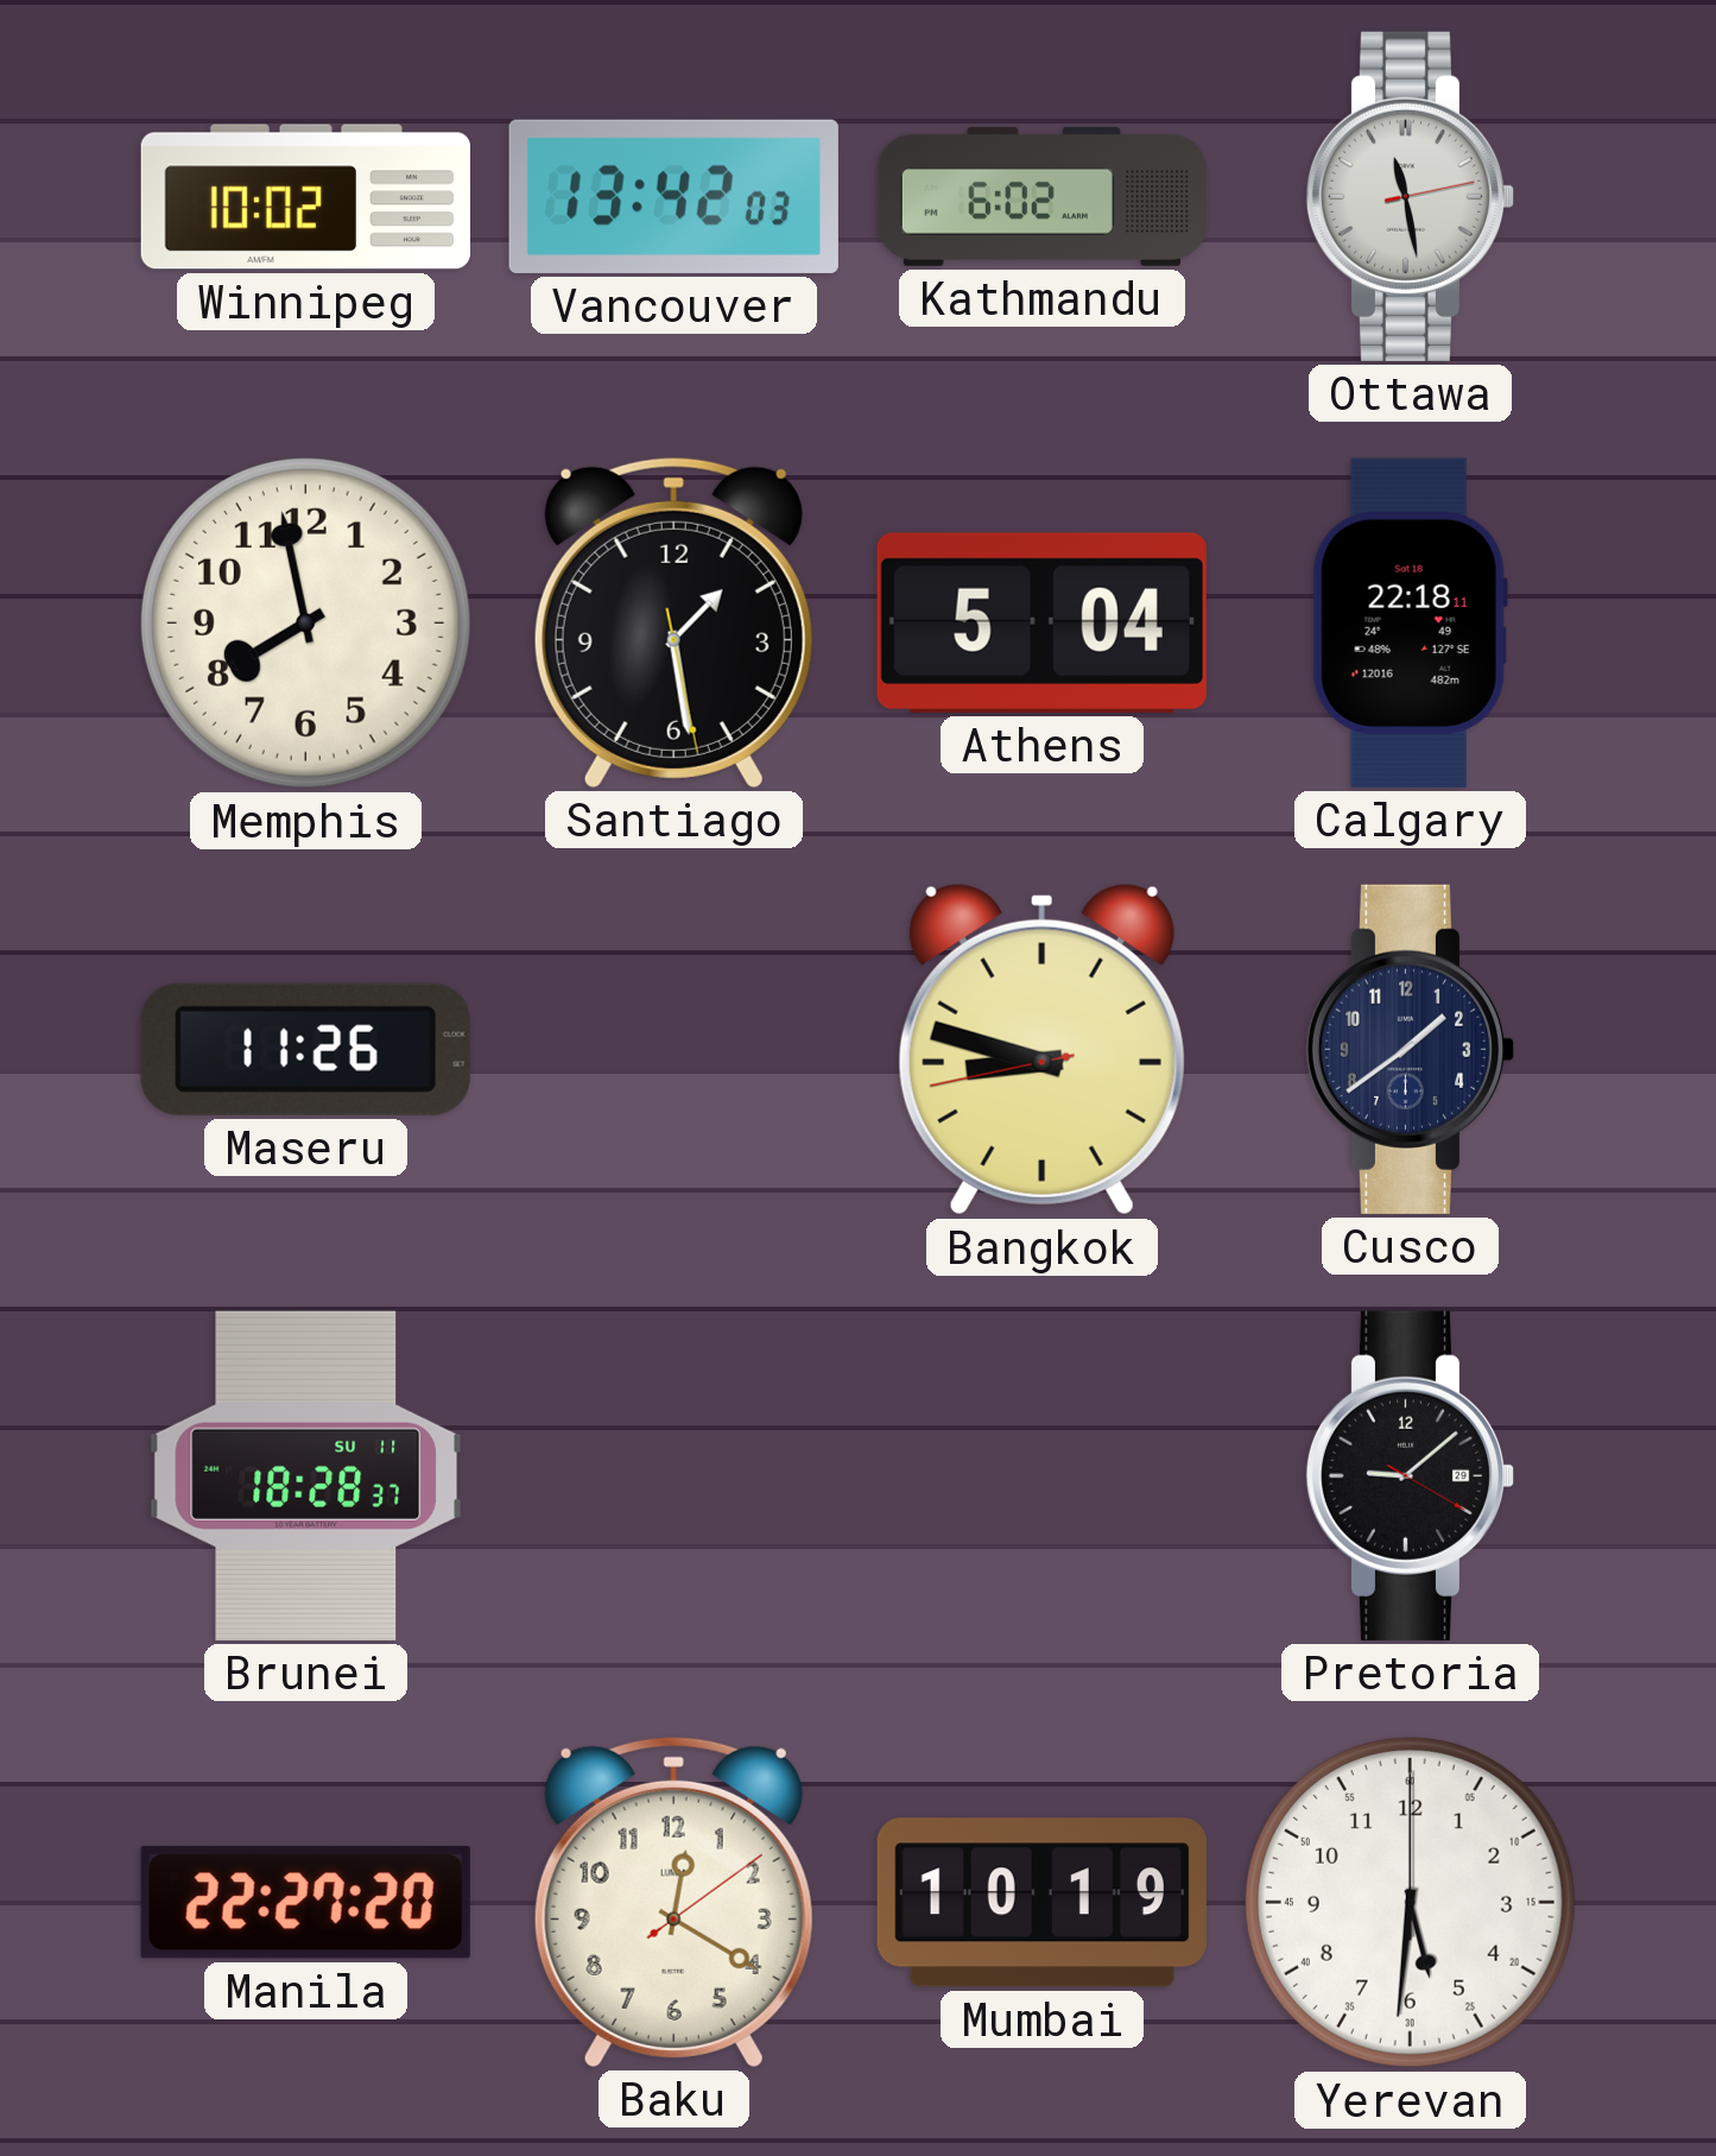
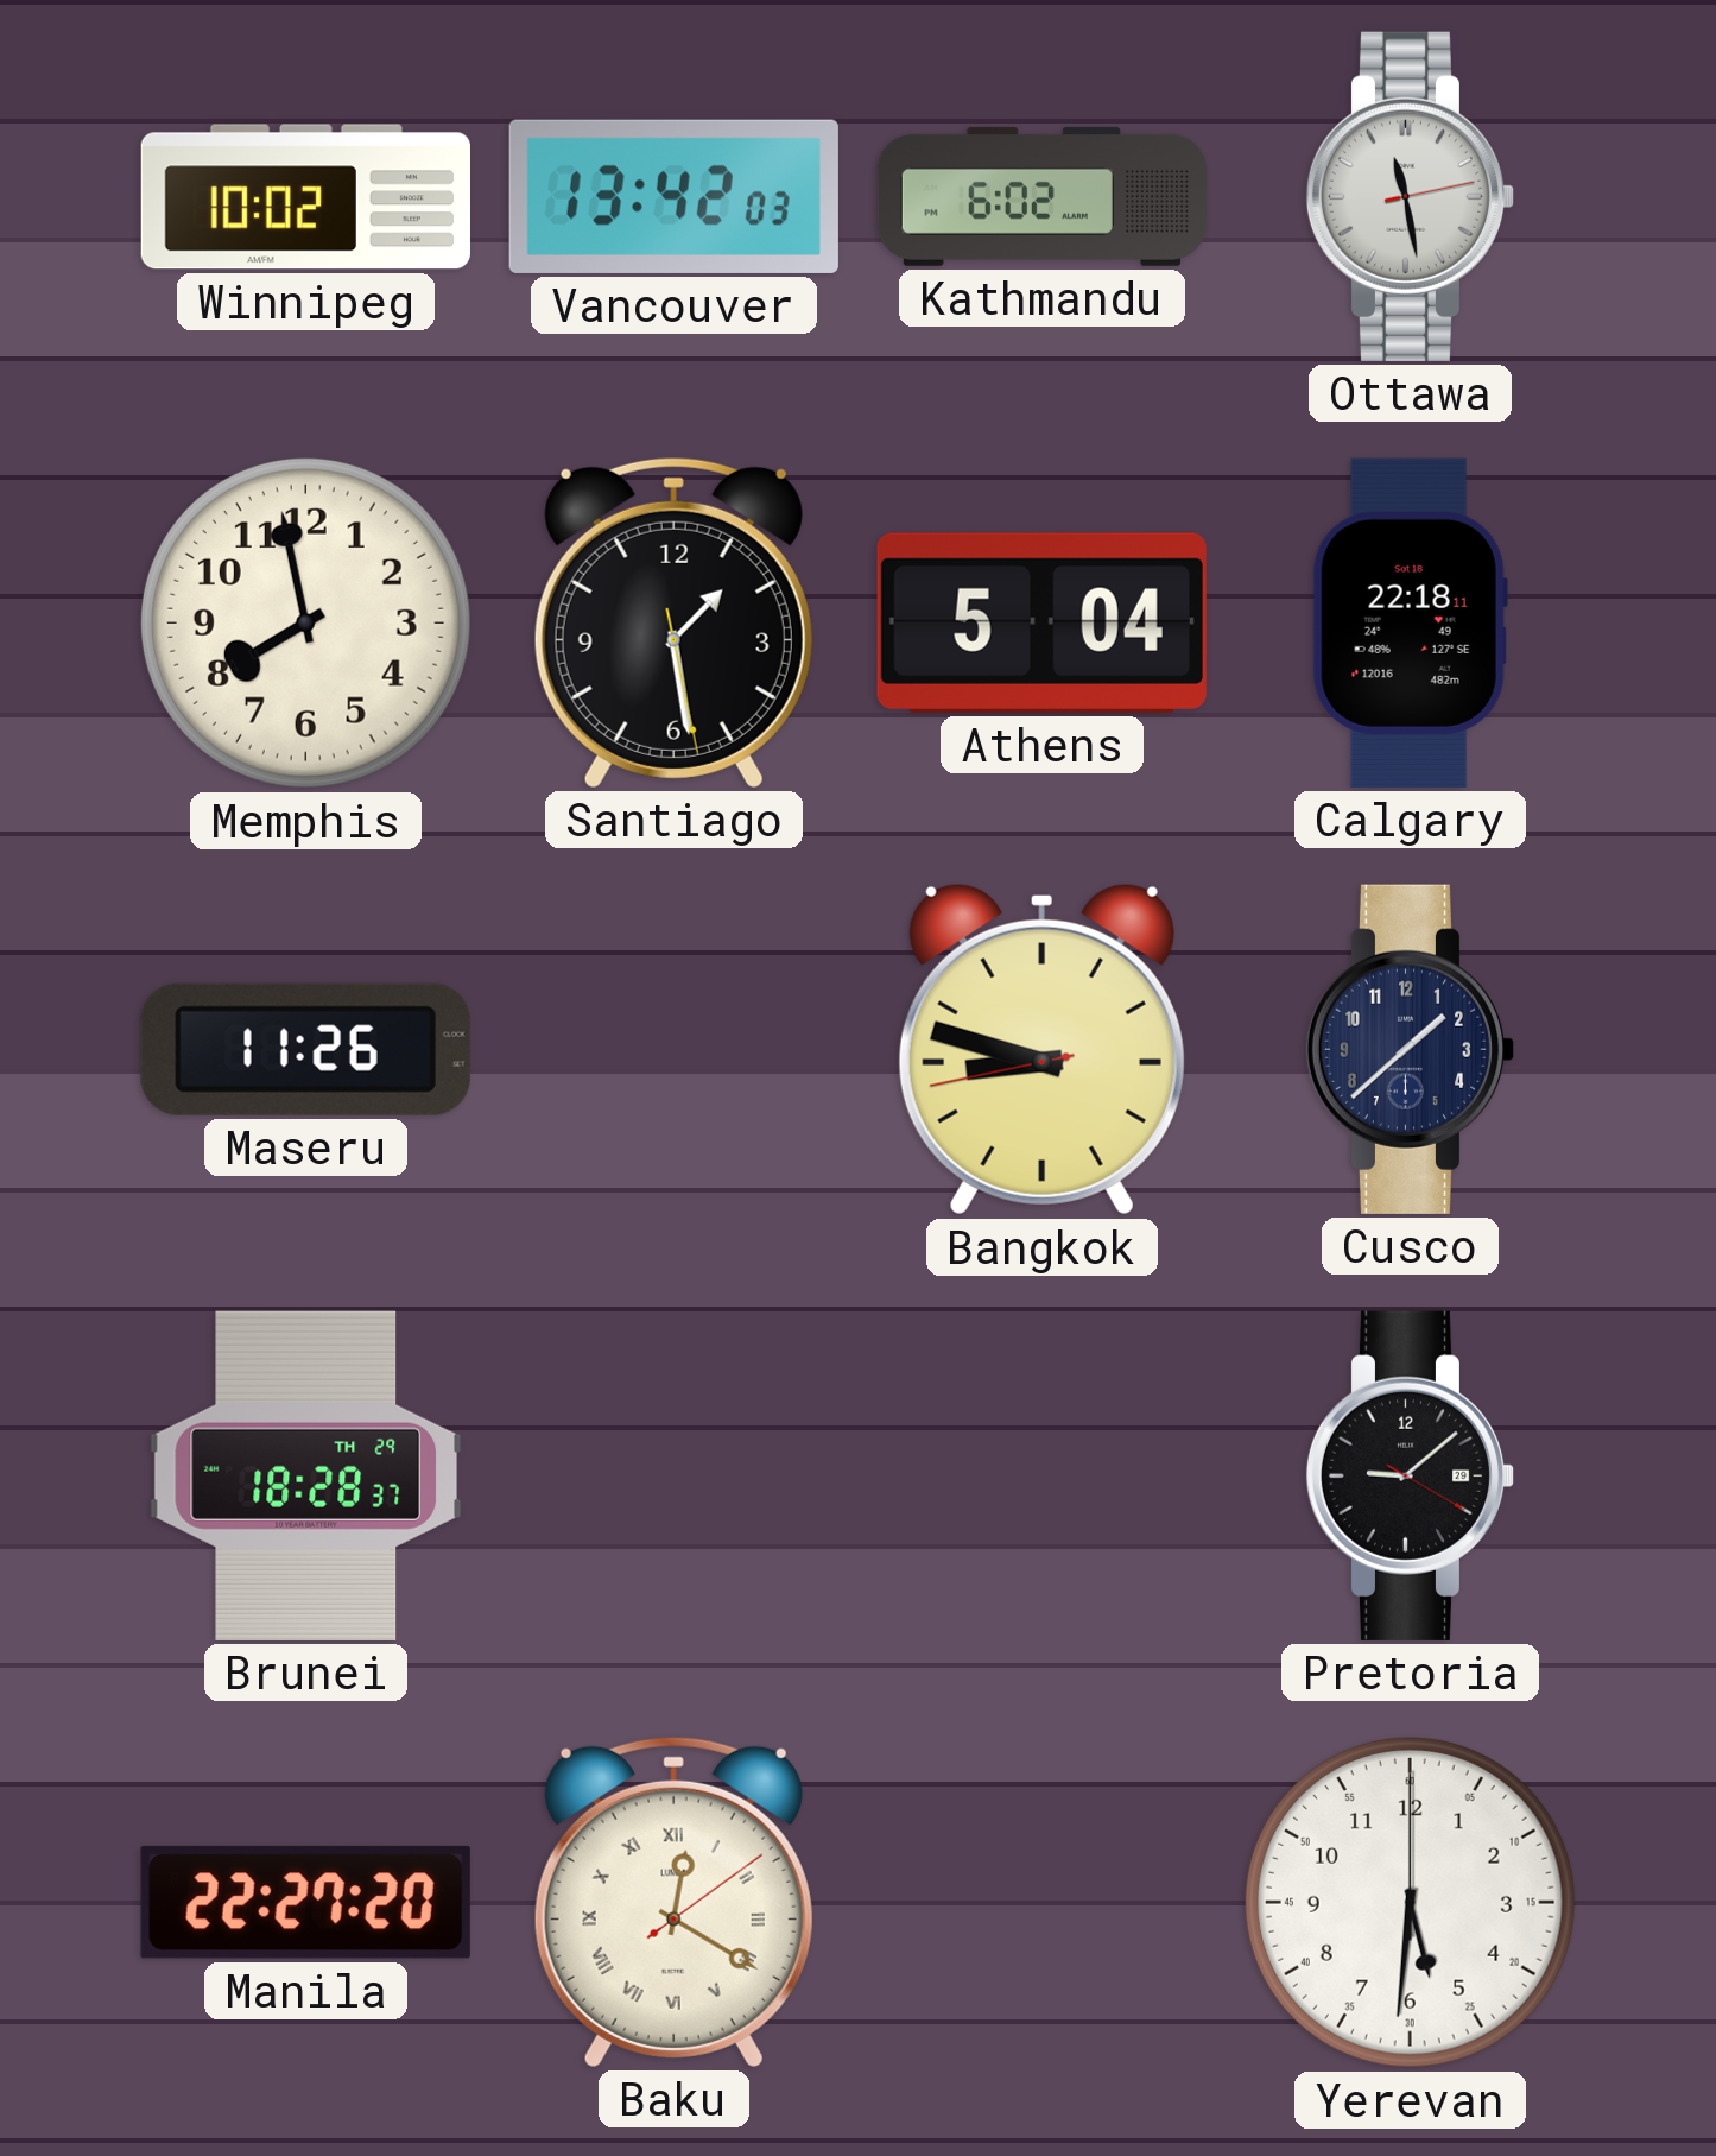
Cusco: 1:39 -> 1:38
Brunei date: SU 11 -> TH 29
Baku numerals: Arabic -> Roman
Mumbai: 10:19 -> none
